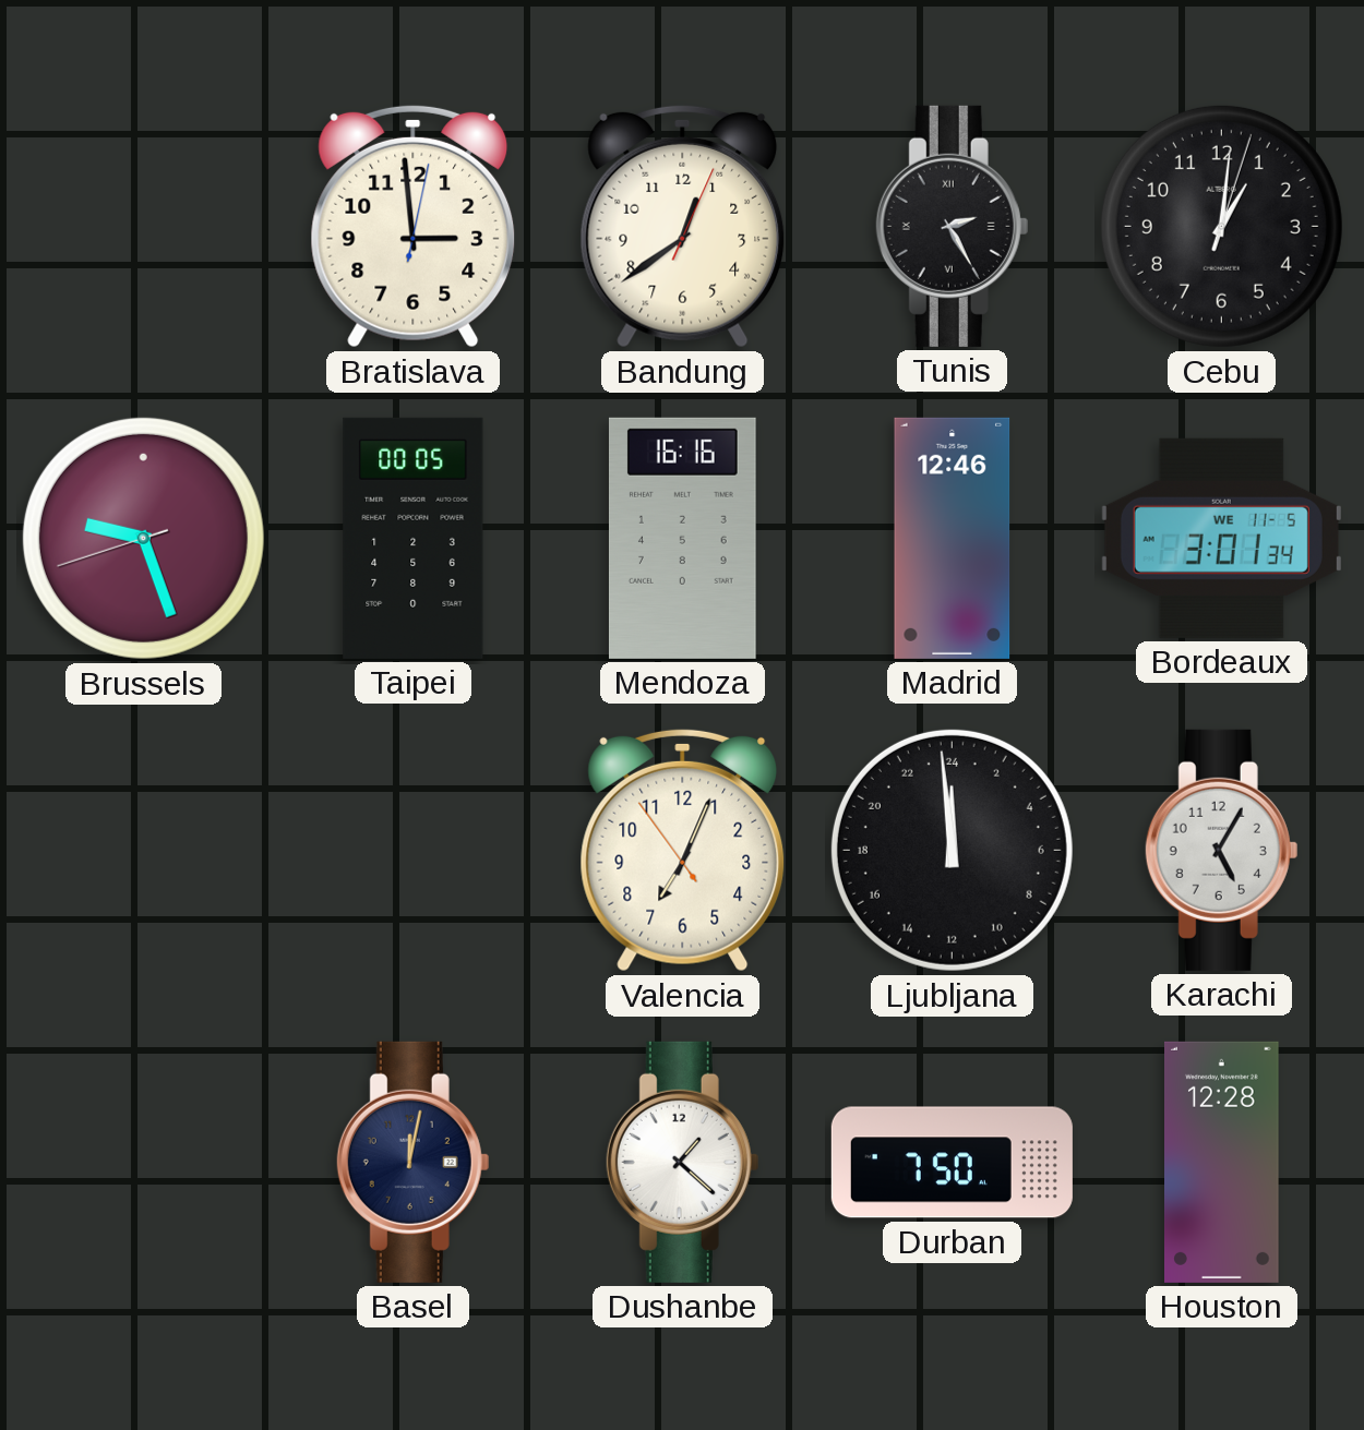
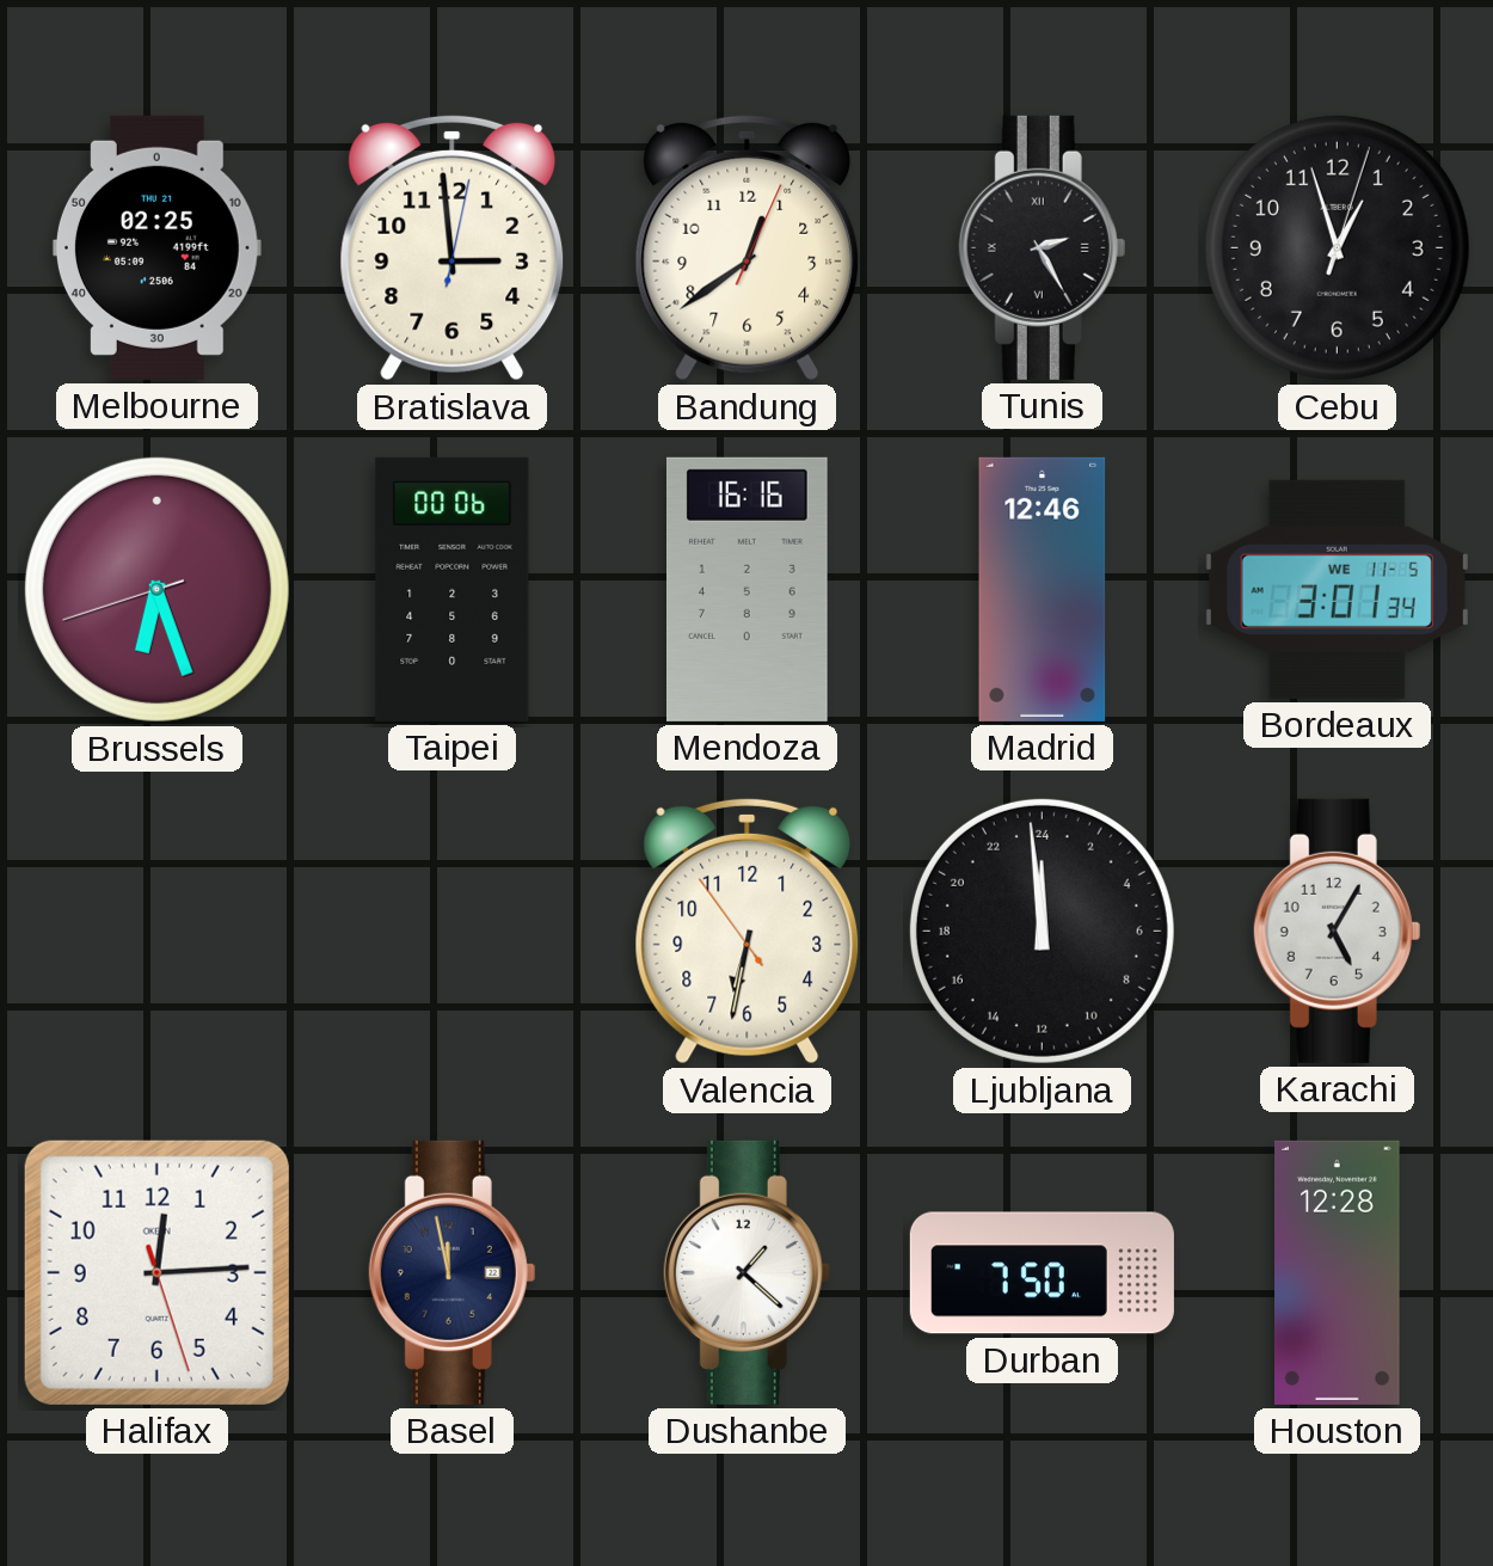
Melbourne: none -> 02:25
Cebu: 1:01 -> 12:57
Brussels: 9:26 -> 6:26
Taipei: 00:05 -> 00:06
Valencia: 7:03 -> 6:31
Halifax: none -> 12:14
Basel: 12:02 -> 11:58
